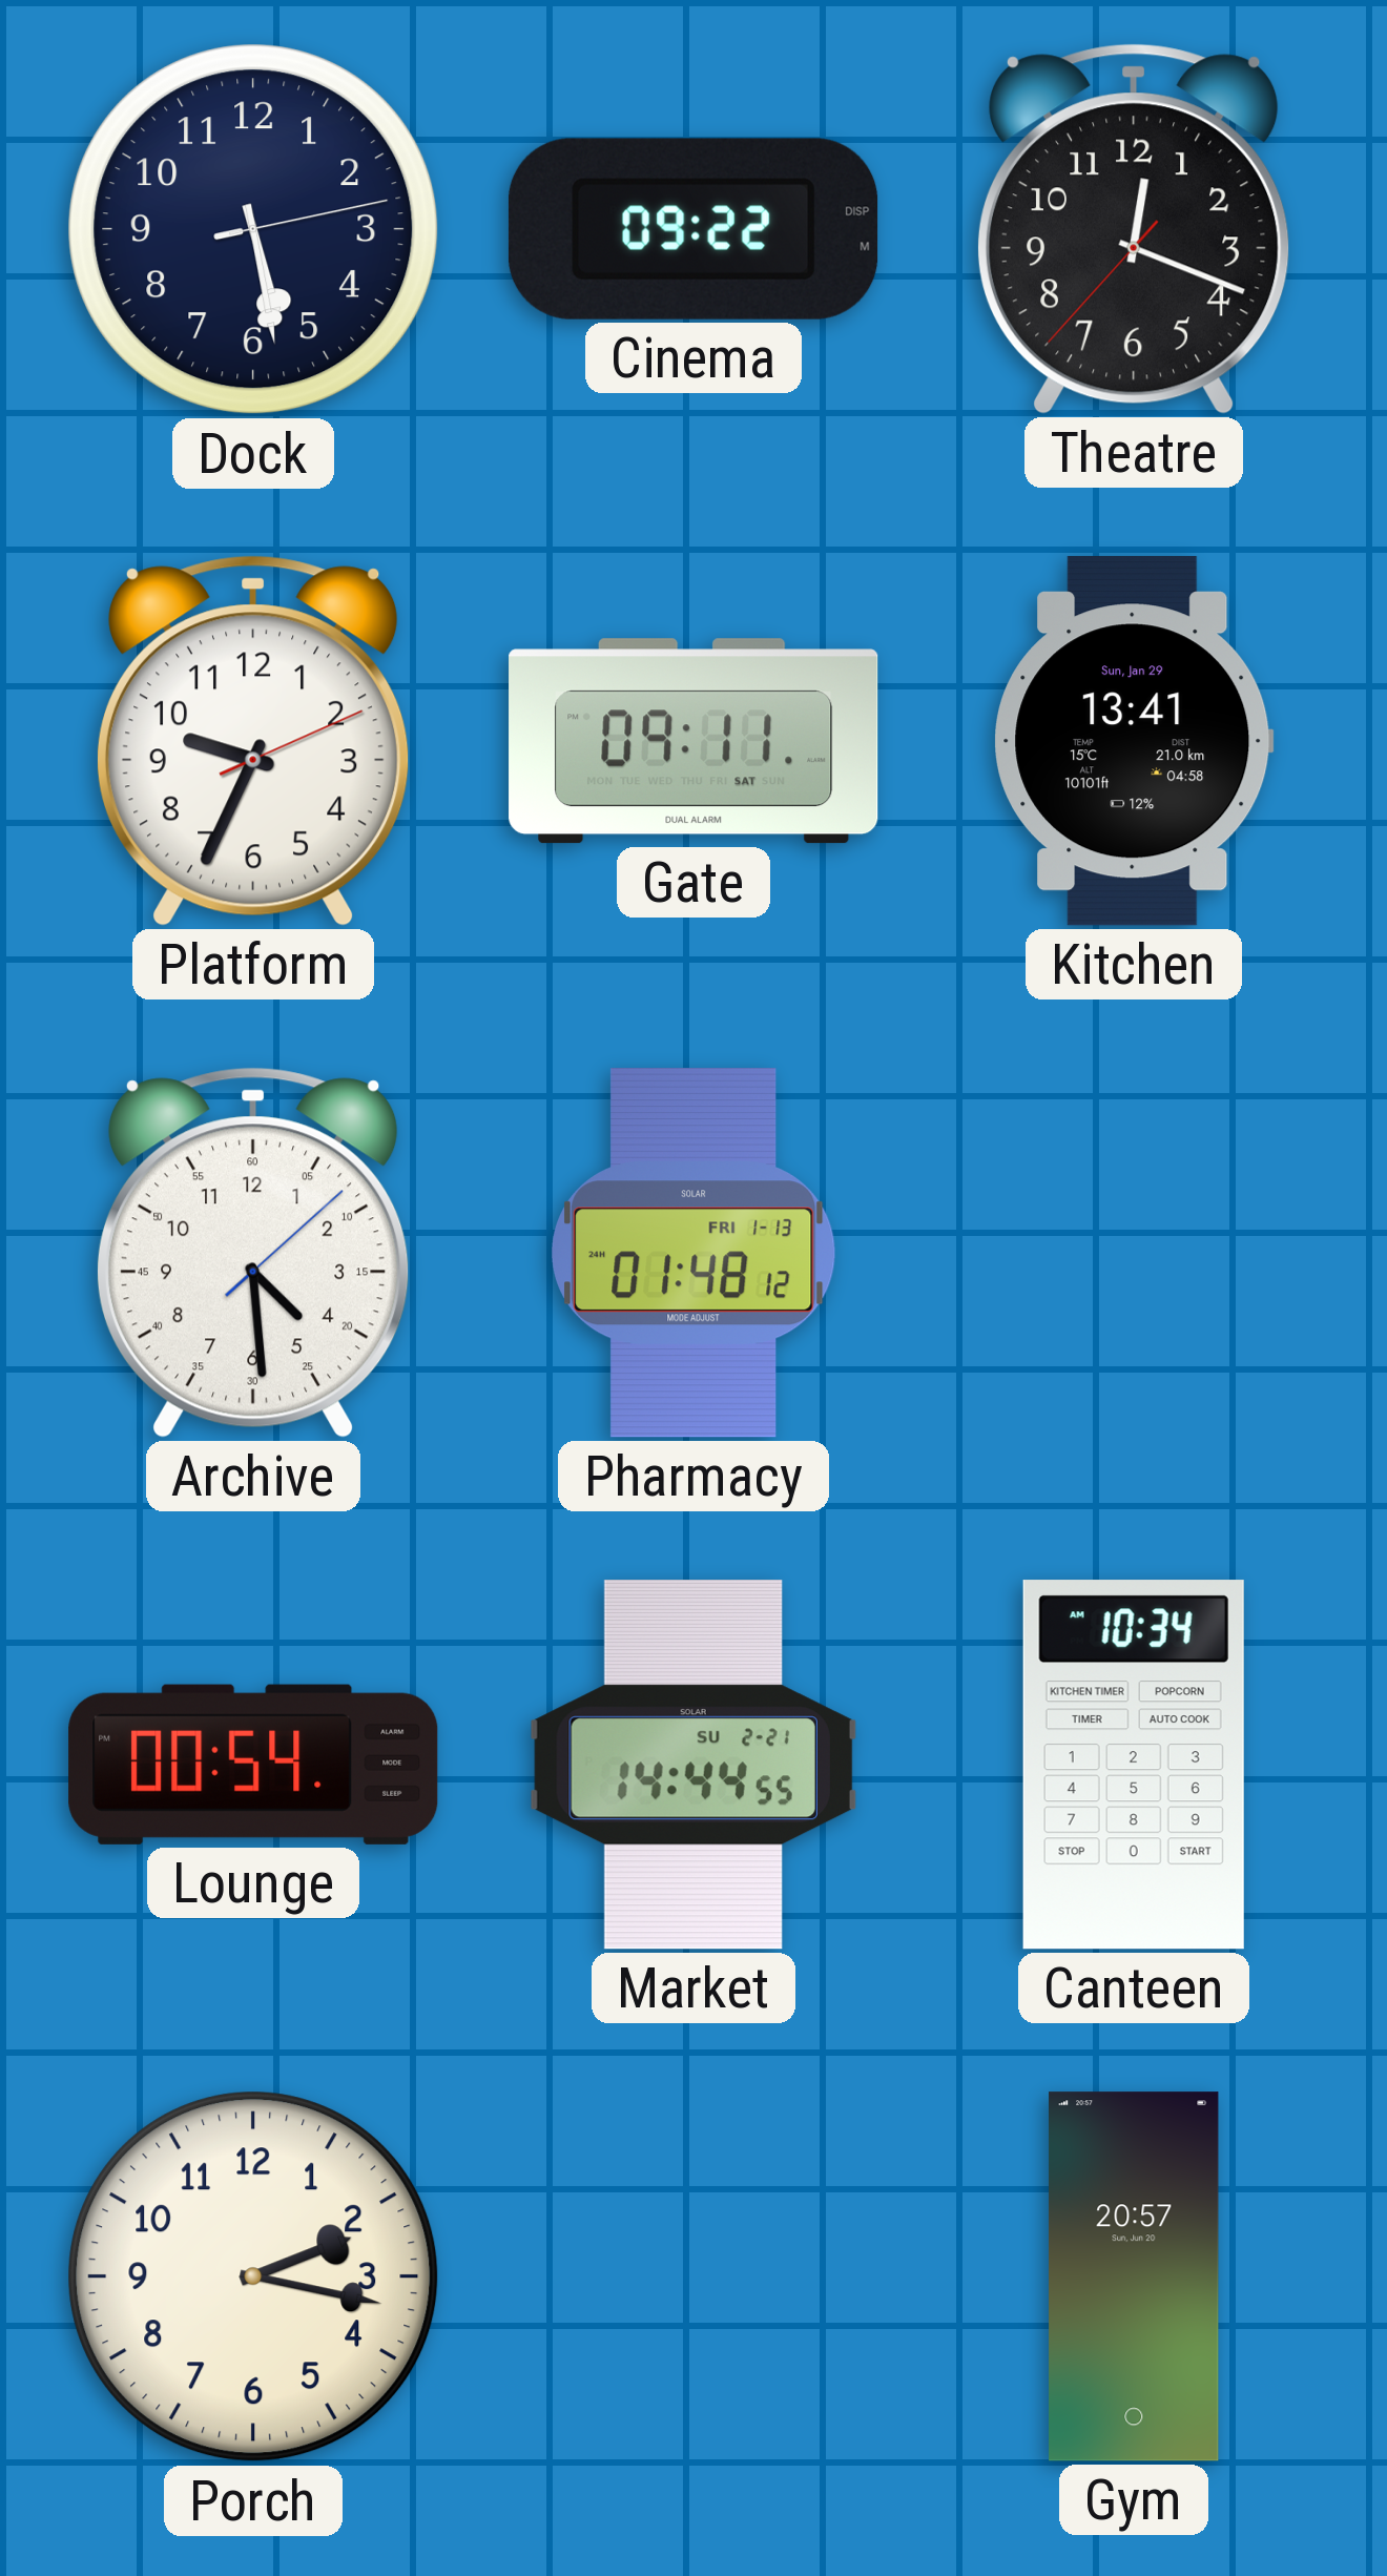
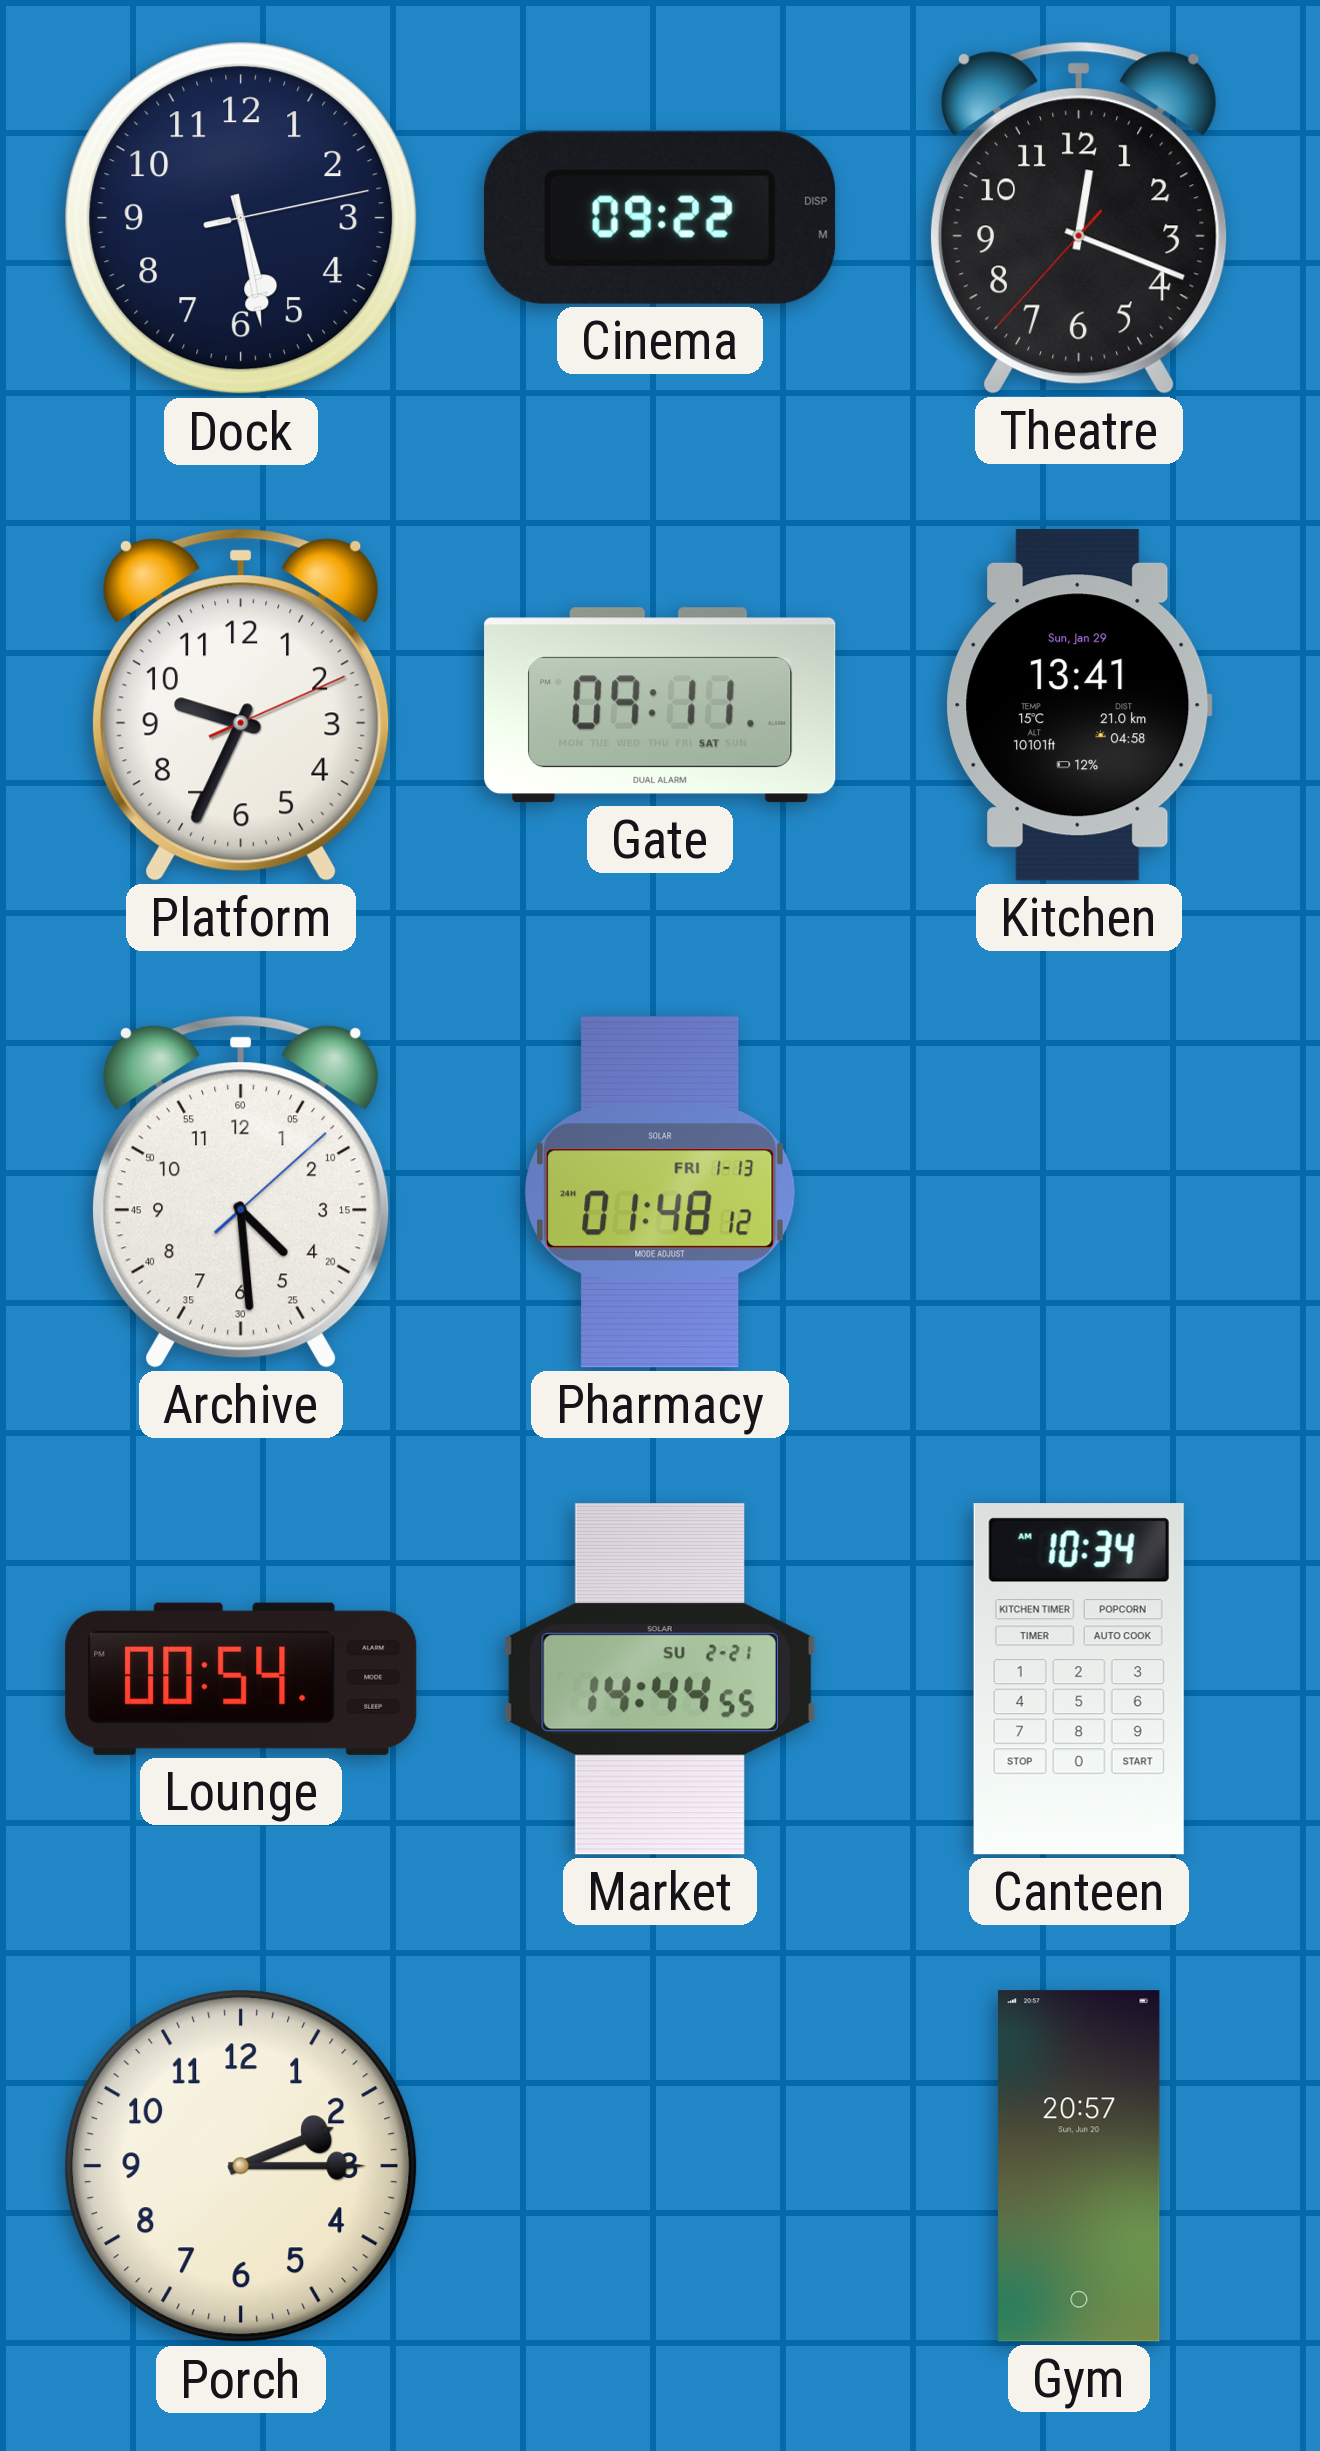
Porch: 2:17 -> 2:15
